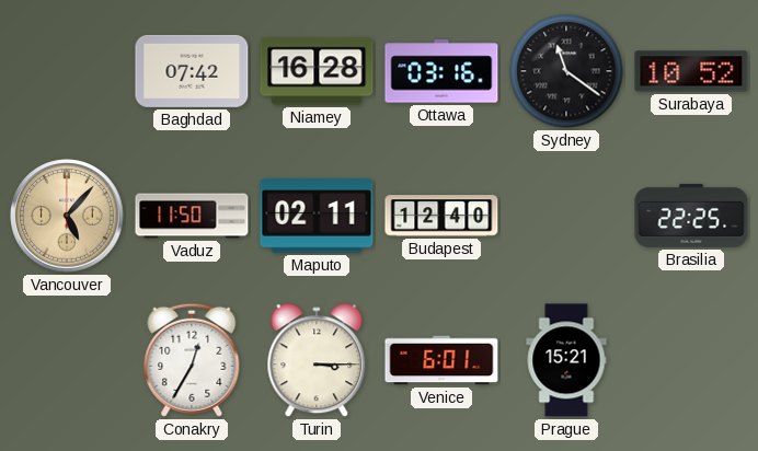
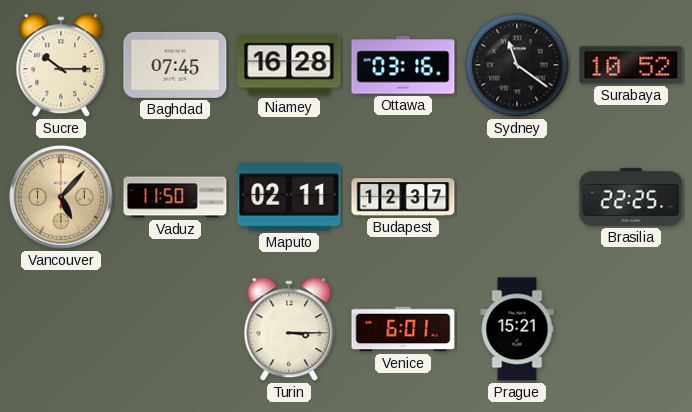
Sucre: none -> 10:15
Baghdad: 07:42 -> 07:45
Budapest: 12:40 -> 12:37
Conakry: 12:35 -> none
